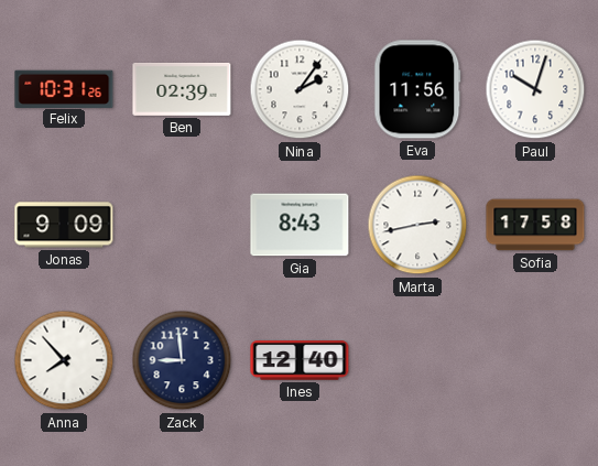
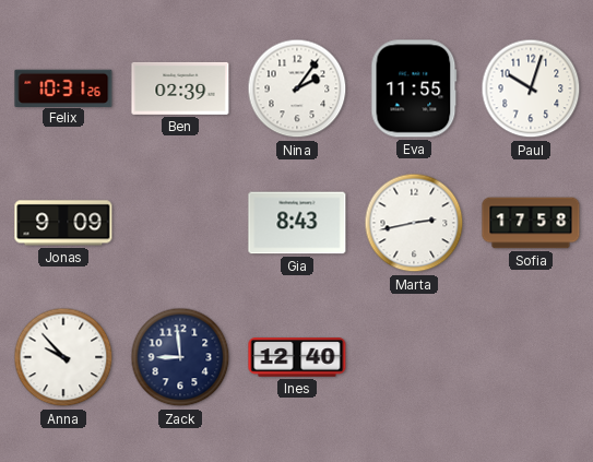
Eva: 11:56 -> 11:55
Anna: 7:53 -> 9:53
